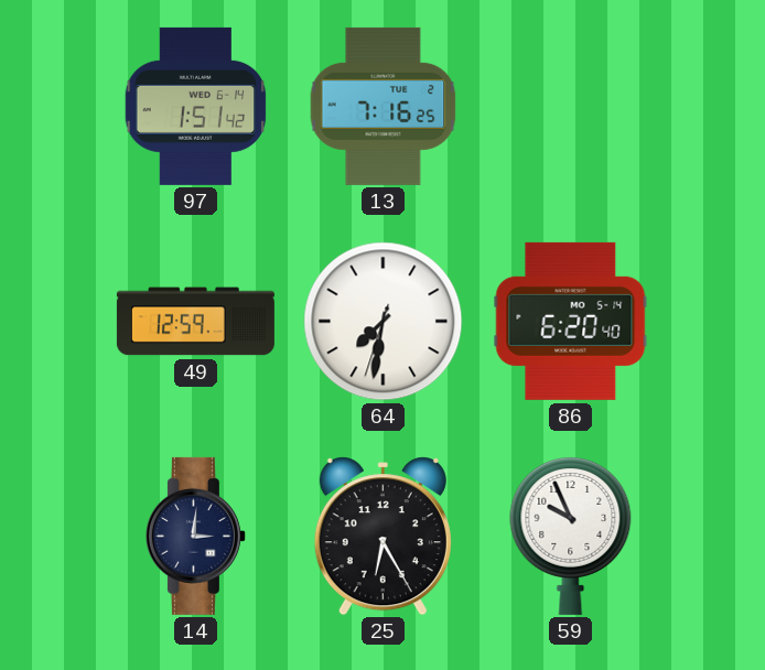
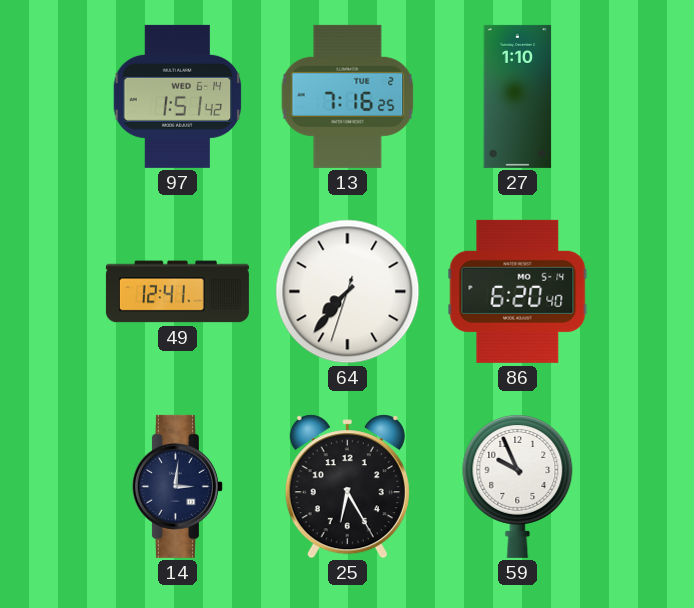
27: none -> 1:10
49: 12:59 -> 12:41
64: 7:31 -> 7:36
